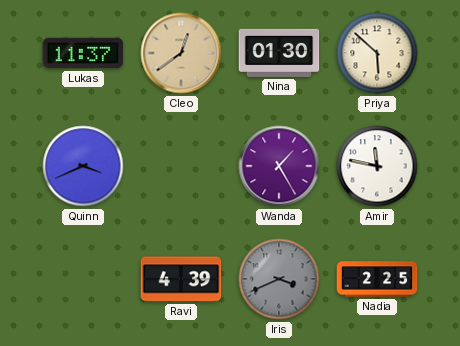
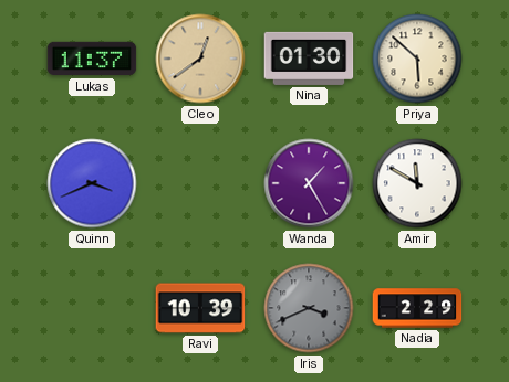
Amir: 11:47 -> 11:50
Ravi: 4:39 -> 10:39
Nadia: 2:25 -> 2:29
